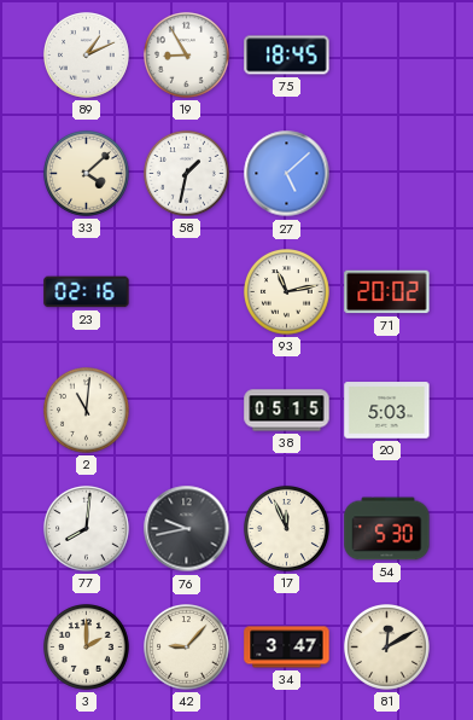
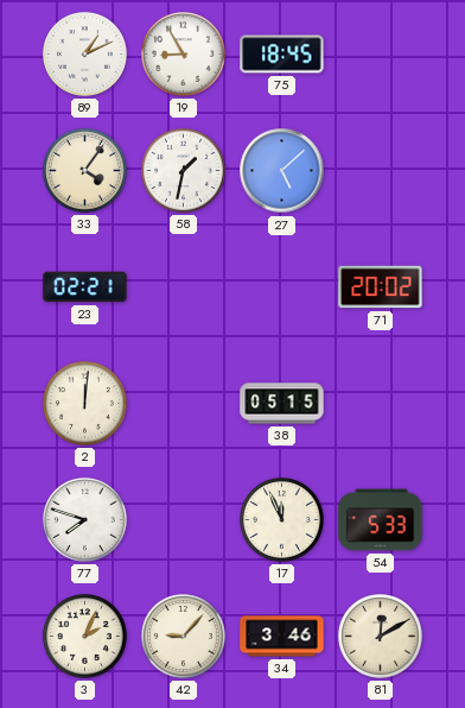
33: 4:08 -> 4:06
23: 02:16 -> 02:21
93: 11:13 -> none
2: 11:01 -> 12:01
20: 5:03 -> none
77: 8:01 -> 7:48
76: 9:43 -> none
54: 5:30 -> 5:33
3: 2:00 -> 2:04
34: 3:47 -> 3:46
